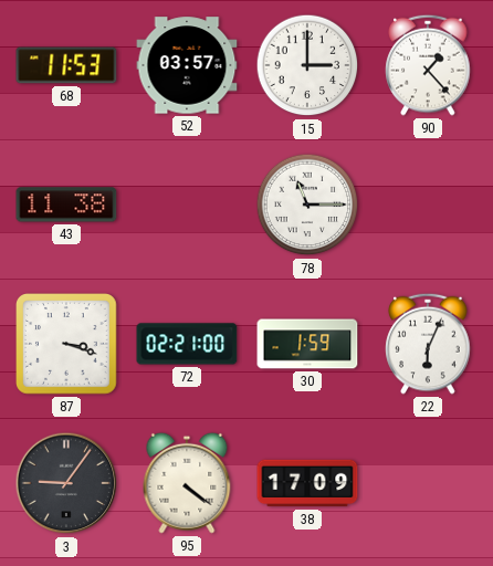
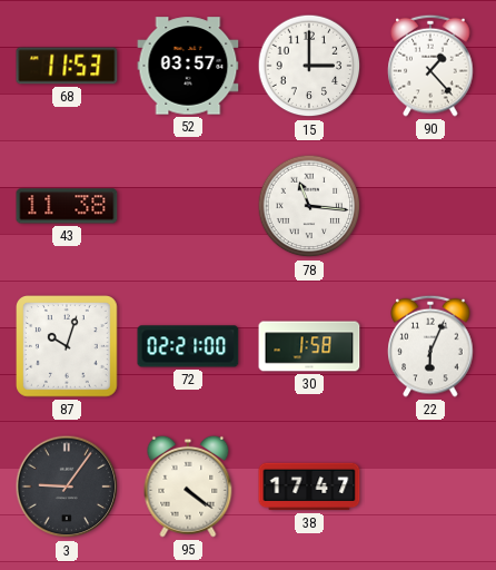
78: 11:15 -> 11:16
87: 3:18 -> 10:03
30: 1:59 -> 1:58
38: 17:09 -> 17:47
